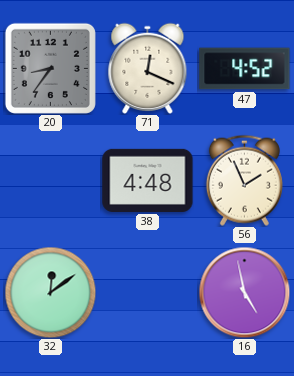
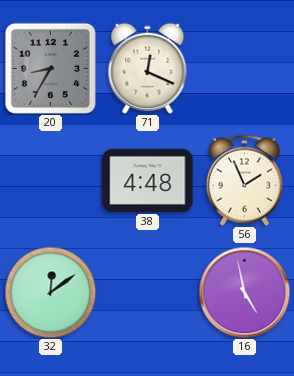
20: 8:36 -> 8:35
47: 4:52 -> none
